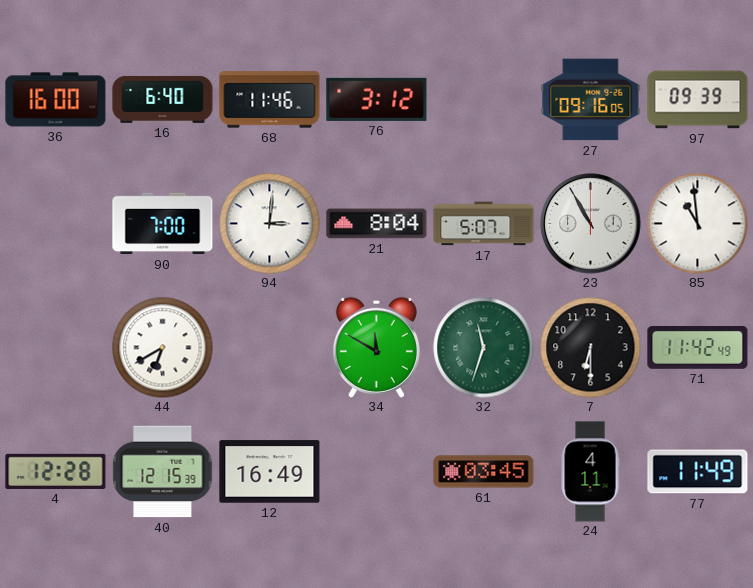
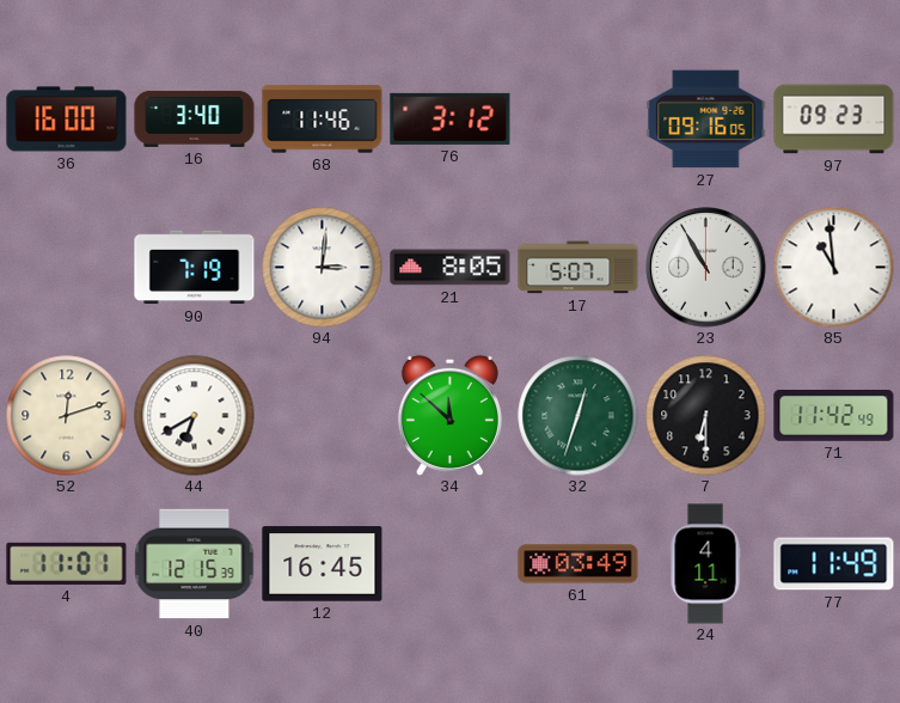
16: 6:40 -> 3:40
97: 09:39 -> 09:23
90: 7:00 -> 7:19
21: 8:04 -> 8:05
52: none -> 12:12
34: 11:50 -> 11:52
32: 11:33 -> 12:33
4: 12:28 -> 11:01
12: 16:49 -> 16:45
61: 03:45 -> 03:49
